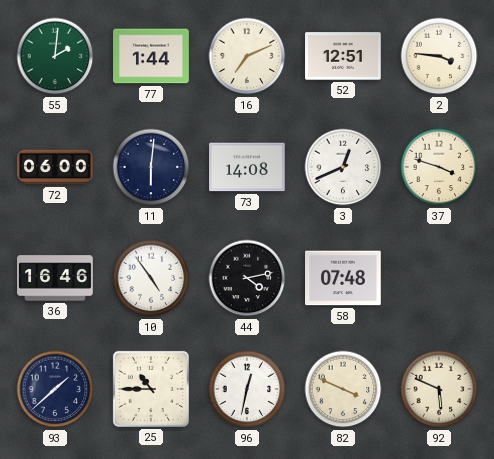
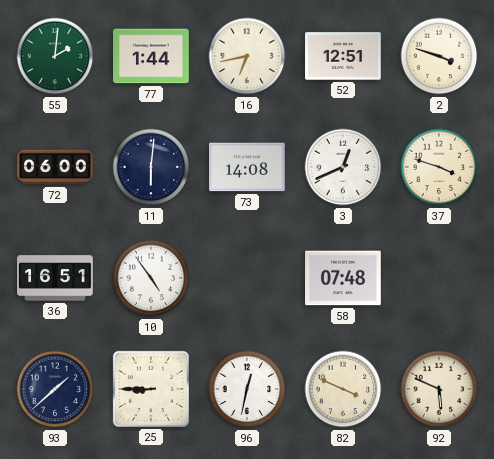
16: 7:11 -> 6:43
2: 3:46 -> 3:48
36: 16:46 -> 16:51
44: 4:13 -> none
25: 10:45 -> 8:45
